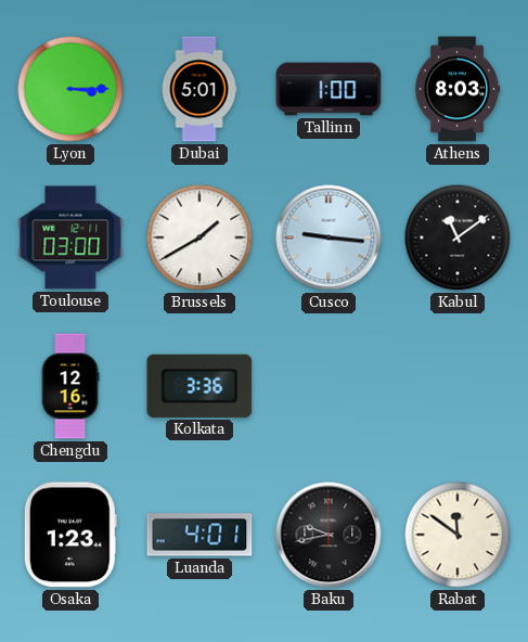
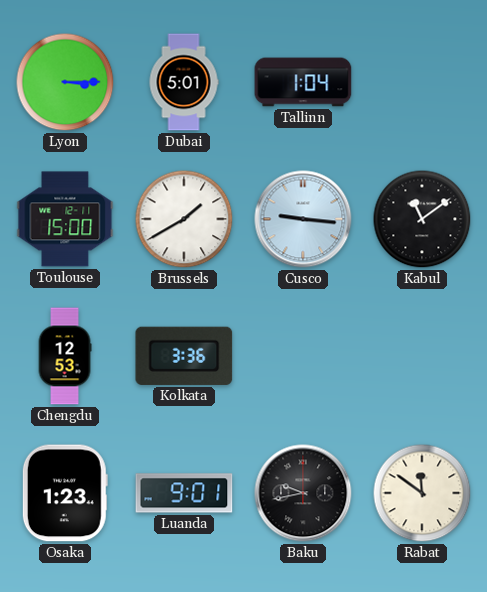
Tallinn: 1:00 -> 1:04
Athens: 8:03 -> none
Toulouse: 03:00 -> 15:00
Chengdu: 12:16 -> 12:53
Luanda: 4:01 -> 9:01
